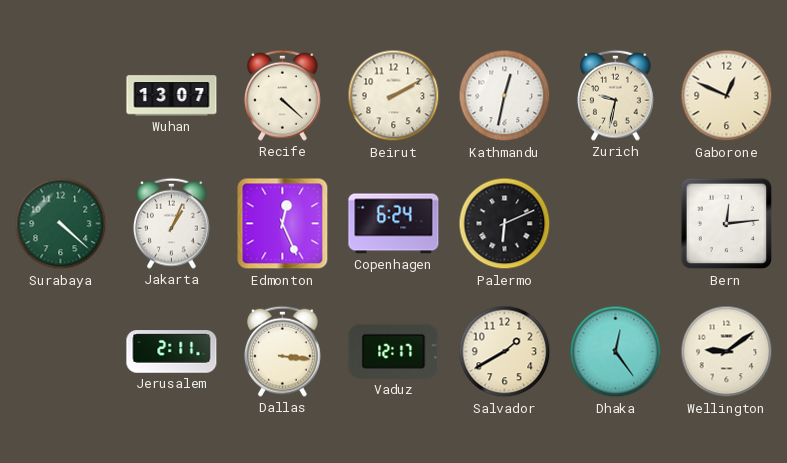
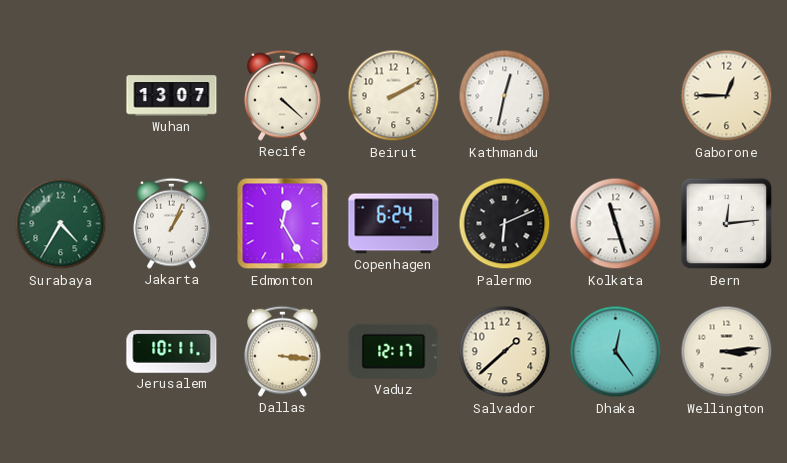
Zurich: 9:32 -> none
Gaborone: 12:49 -> 12:45
Surabaya: 4:22 -> 4:35
Edmonton: 12:26 -> 12:25
Kolkata: none -> 11:27
Jerusalem: 2:11 -> 10:11
Salvador: 1:40 -> 1:38
Wellington: 9:09 -> 3:14
